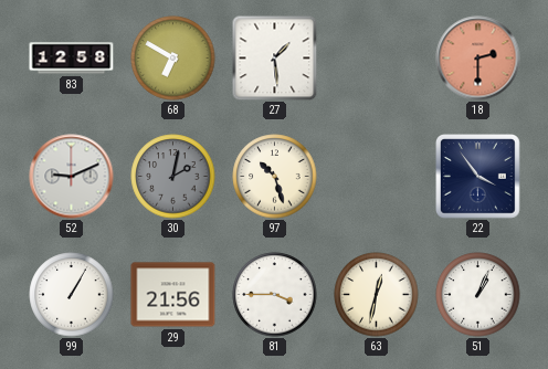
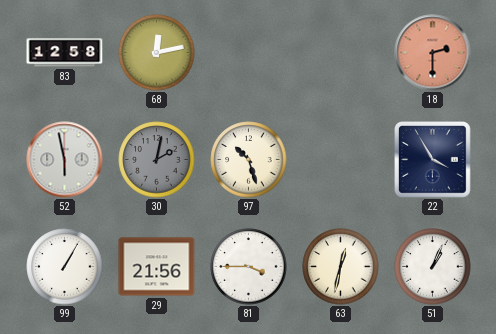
68: 6:50 -> 12:13
27: 1:29 -> none
52: 9:11 -> 5:58
22: 3:54 -> 3:55
